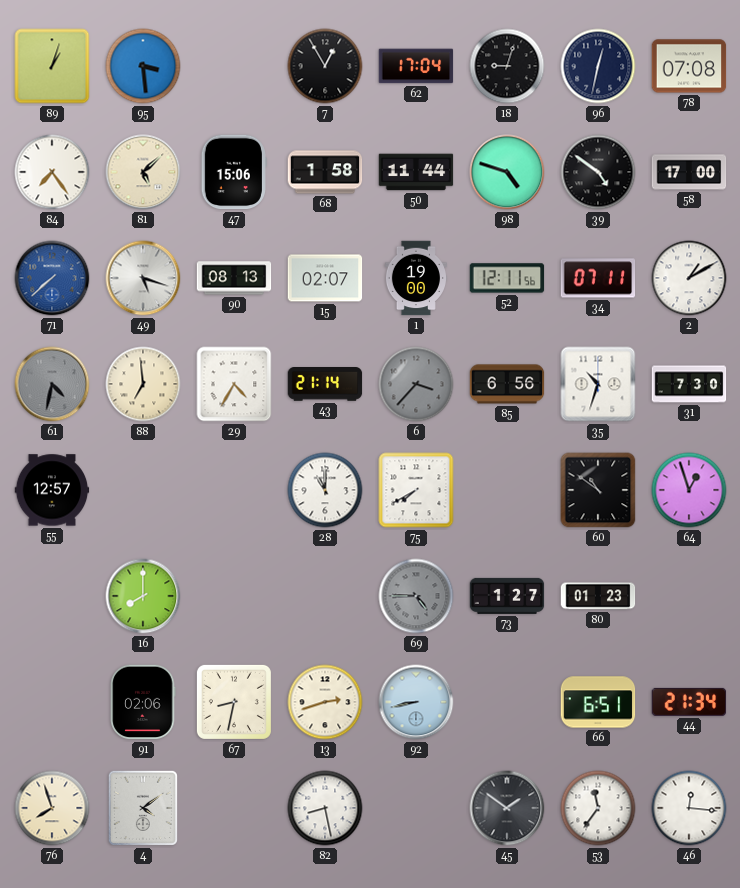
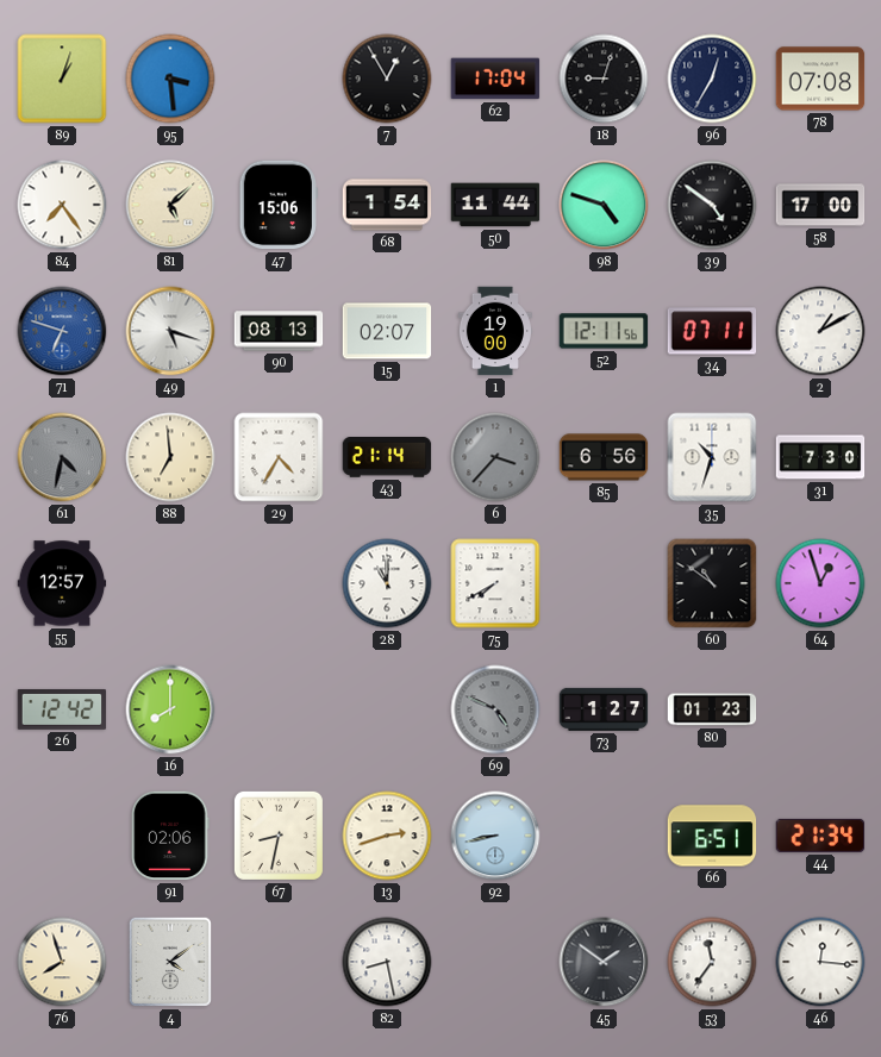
96: 12:32 -> 12:35
68: 1:58 -> 1:54
71: 7:38 -> 6:48
26: none -> 12:42
69: 4:45 -> 4:49
